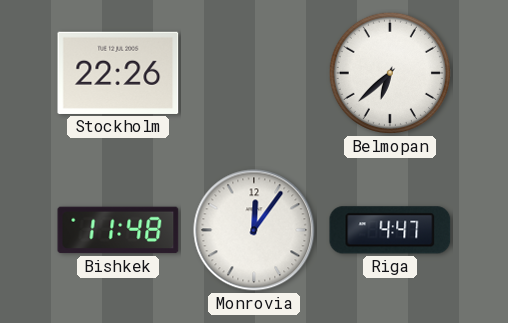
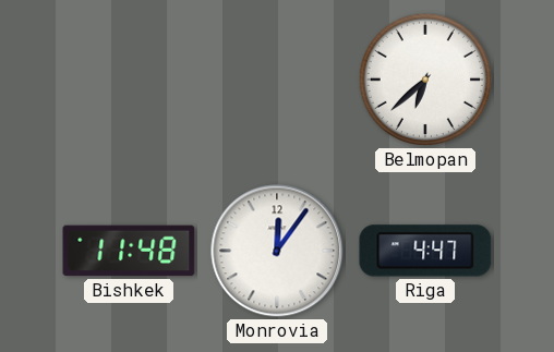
Stockholm: 22:26 -> none
